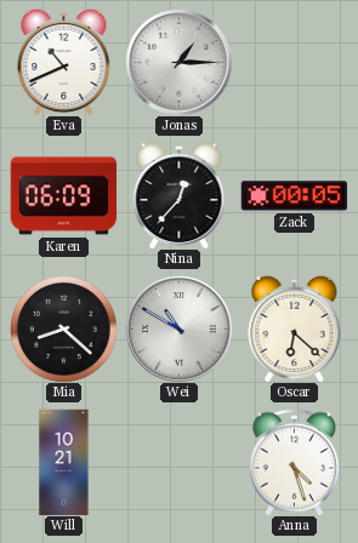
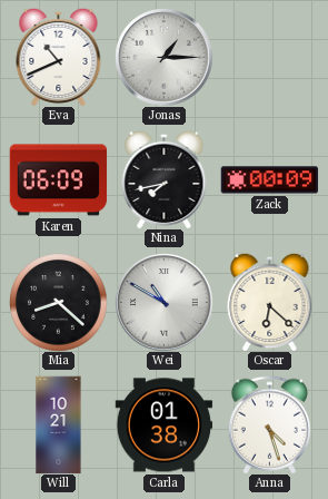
Nina: 12:37 -> 7:43
Zack: 00:05 -> 00:09
Carla: none -> 01:38
